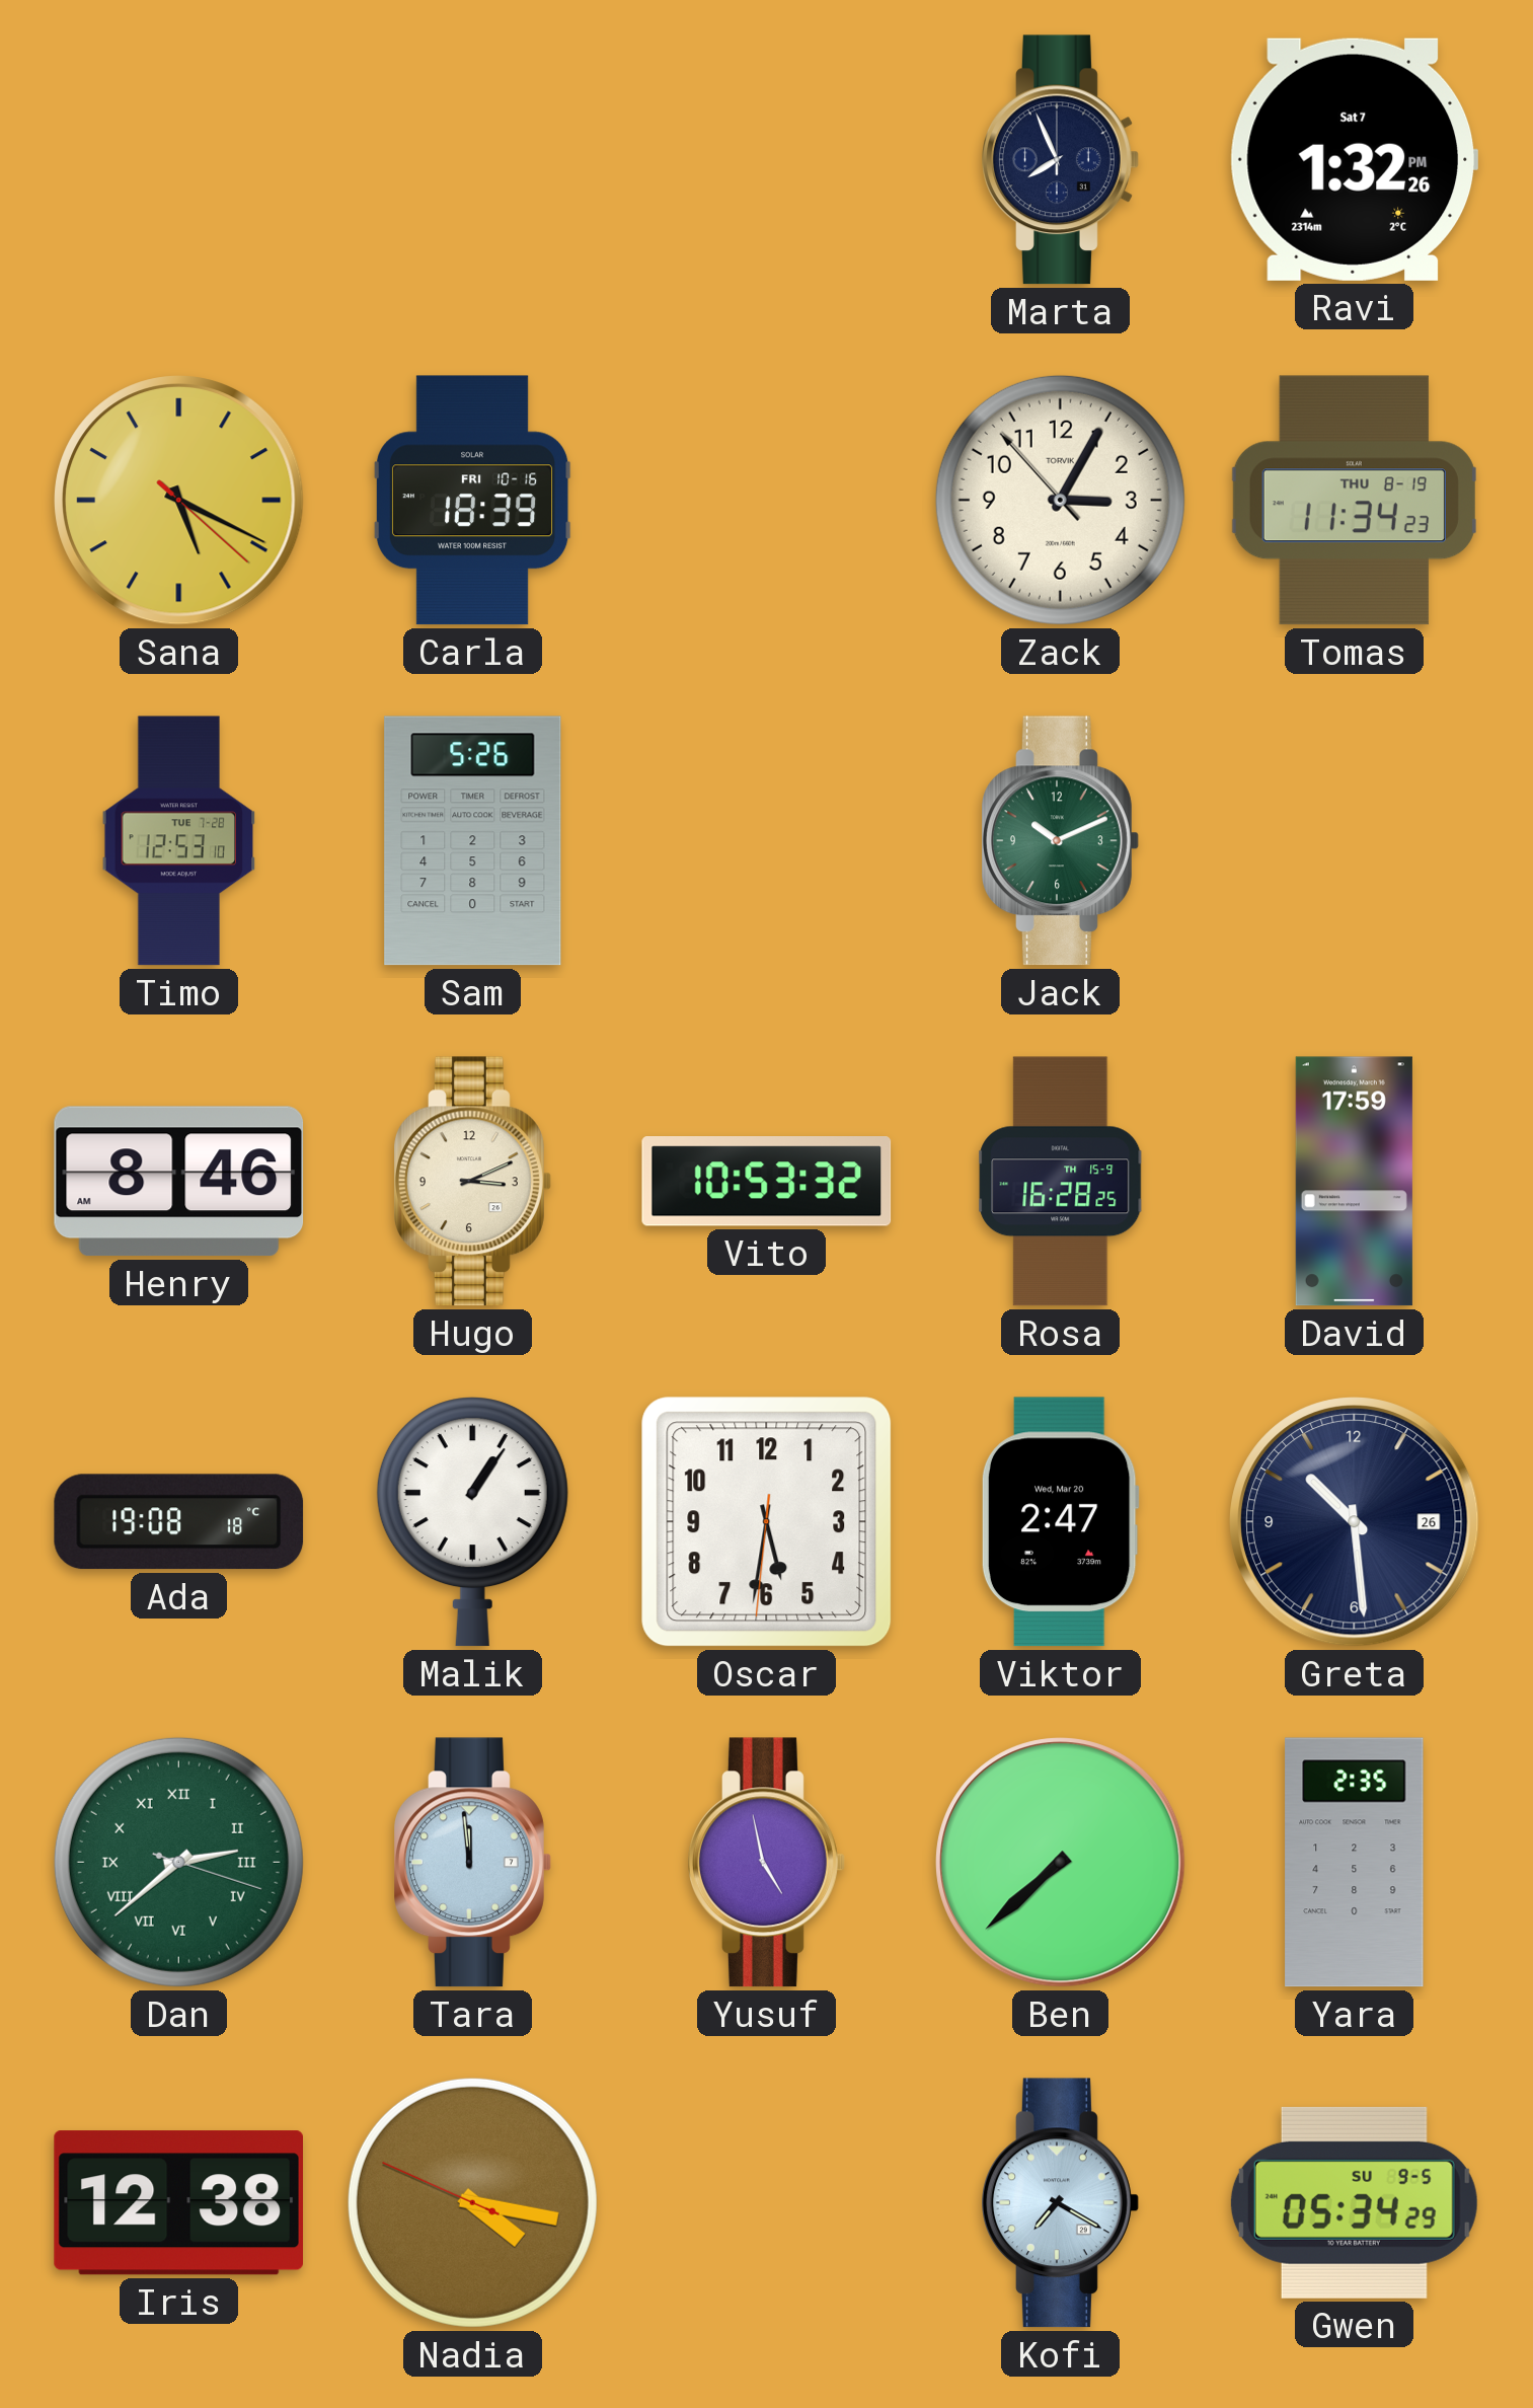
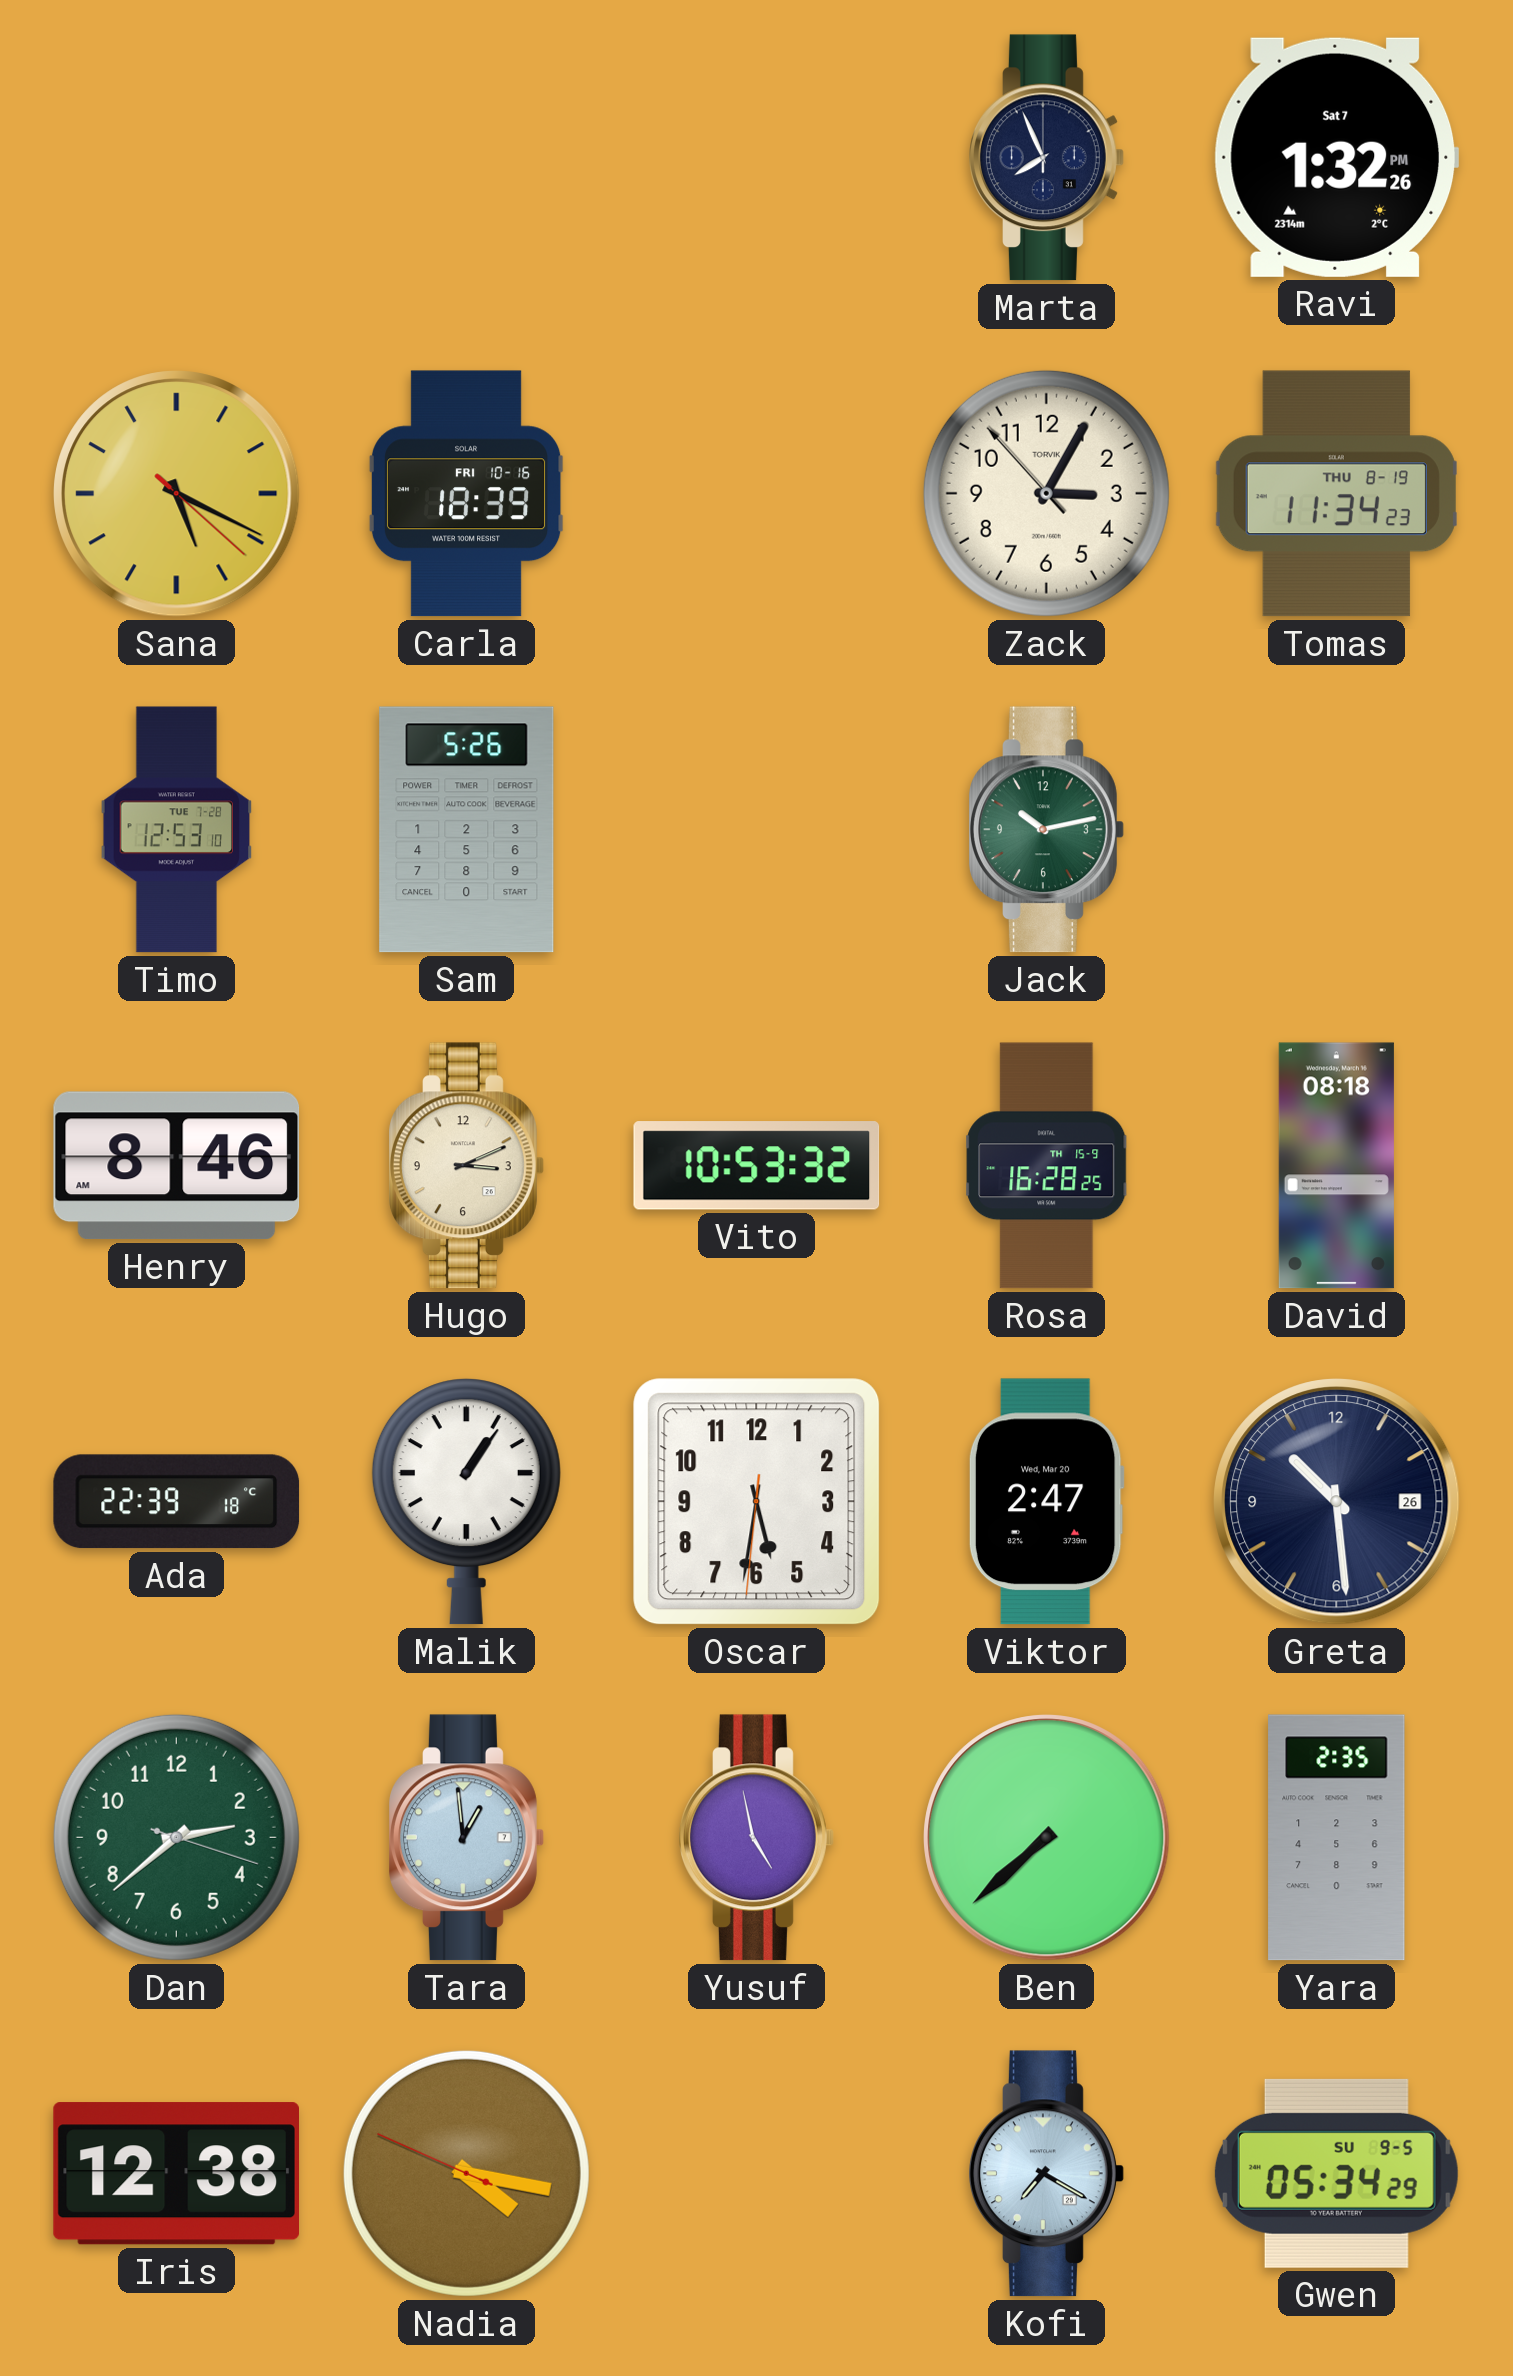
Jack: 10:11 -> 10:13
David: 17:59 -> 08:18
Ada: 19:08 -> 22:39
Dan numerals: Roman -> Arabic
Tara: 11:59 -> 12:59
